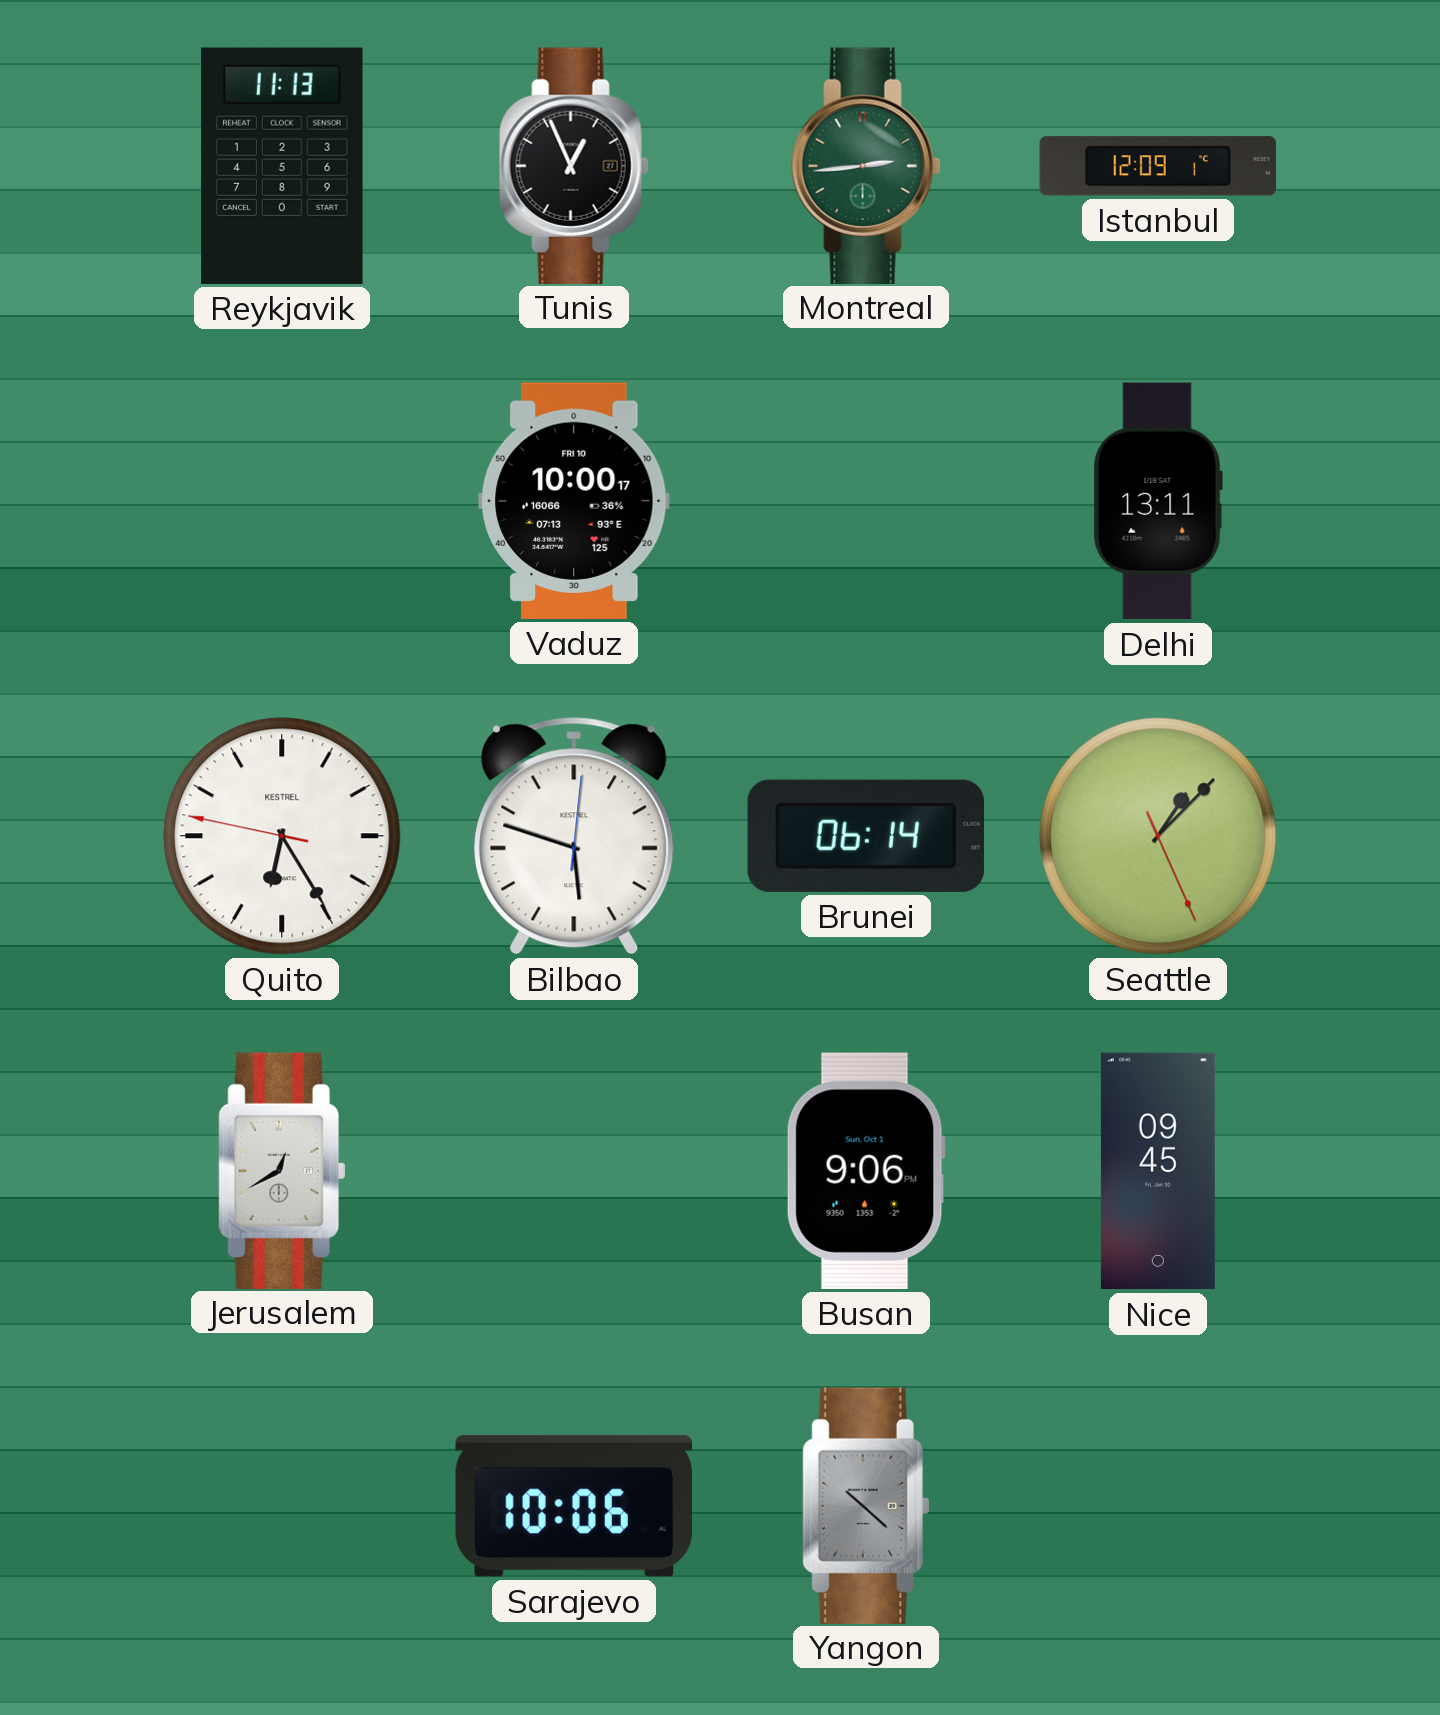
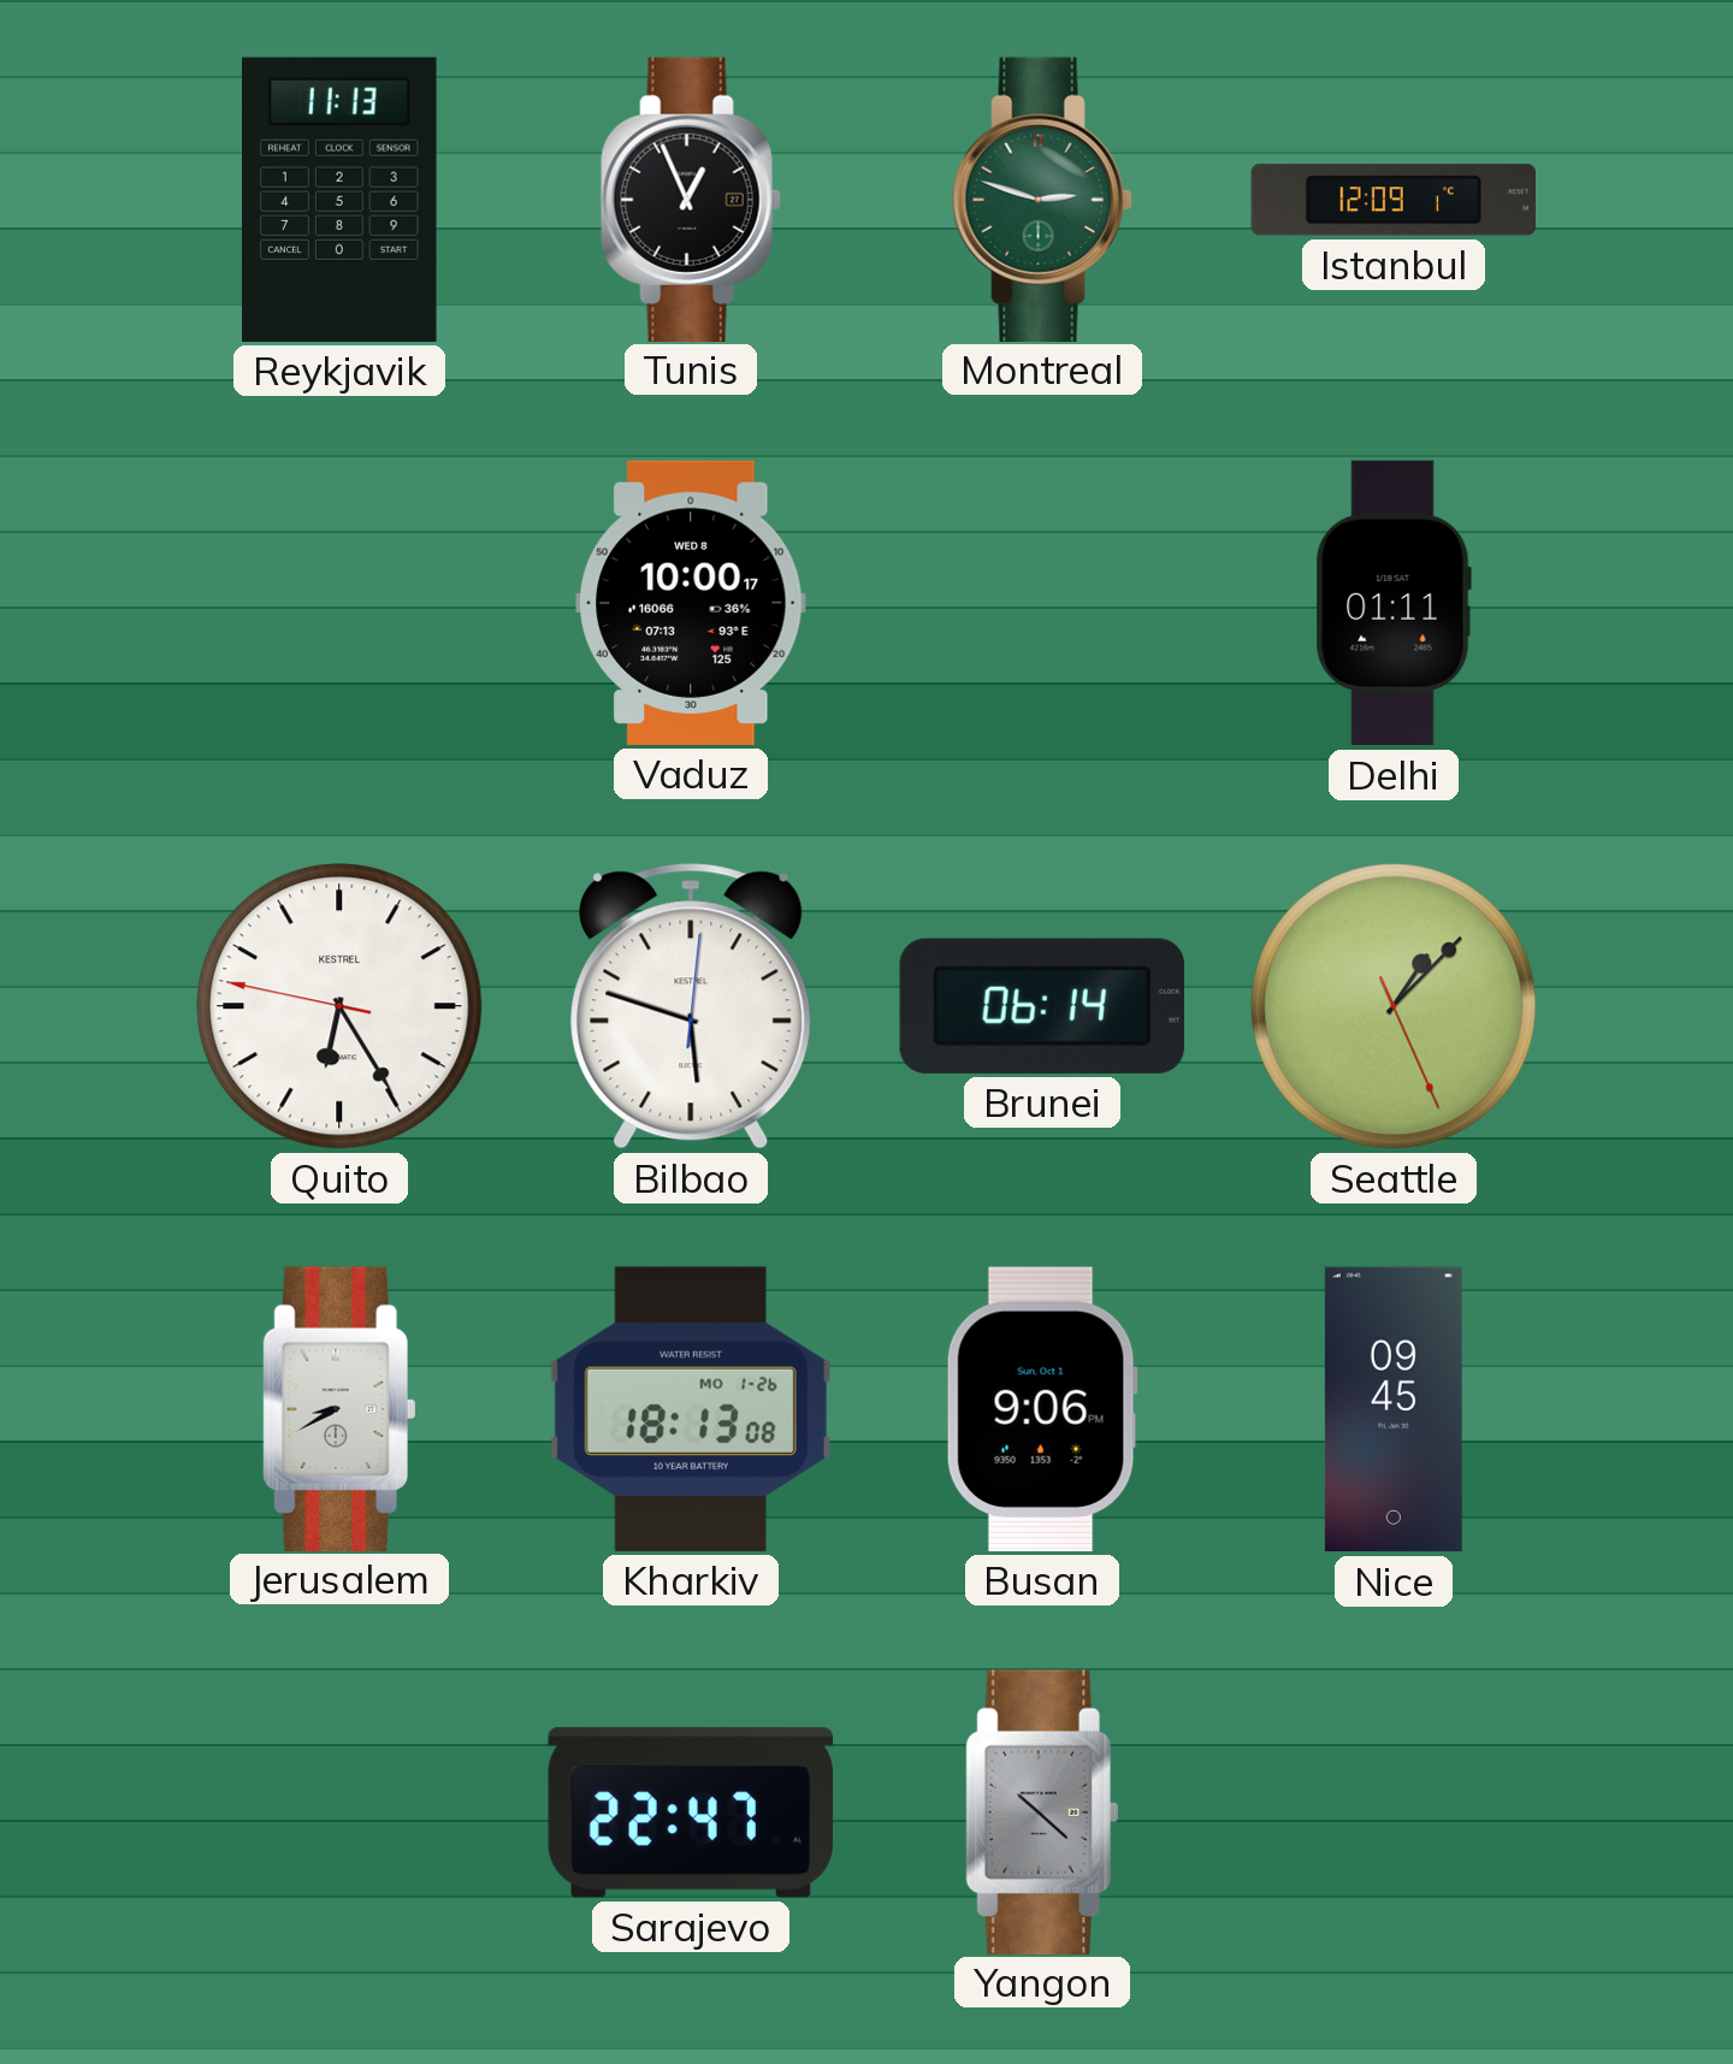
Montreal: 2:44 -> 2:48
Vaduz date: FRI 10 -> WED 8
Delhi: 13:11 -> 01:11
Jerusalem: 12:40 -> 8:40
Kharkiv: none -> 18:13
Sarajevo: 10:06 -> 22:47
